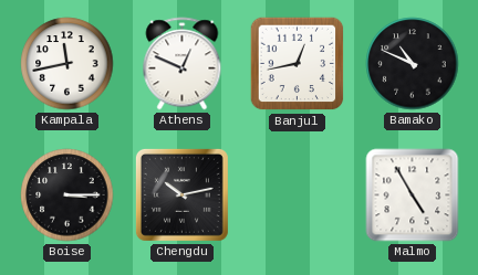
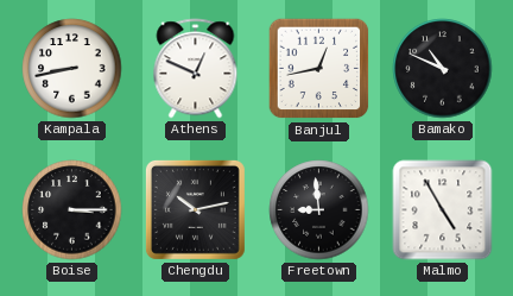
Kampala: 11:43 -> 8:43
Freetown: none -> 8:59
